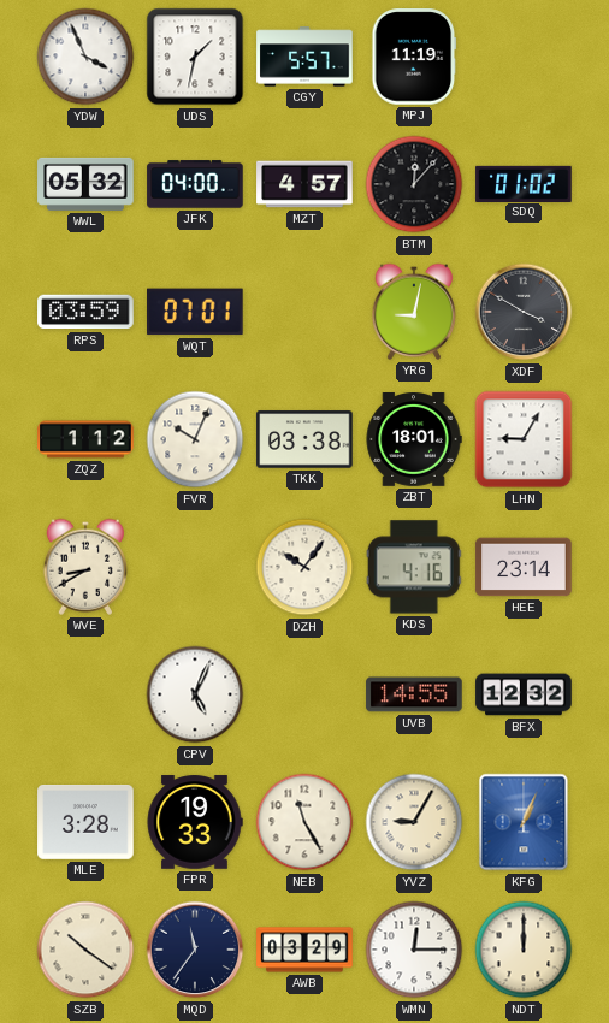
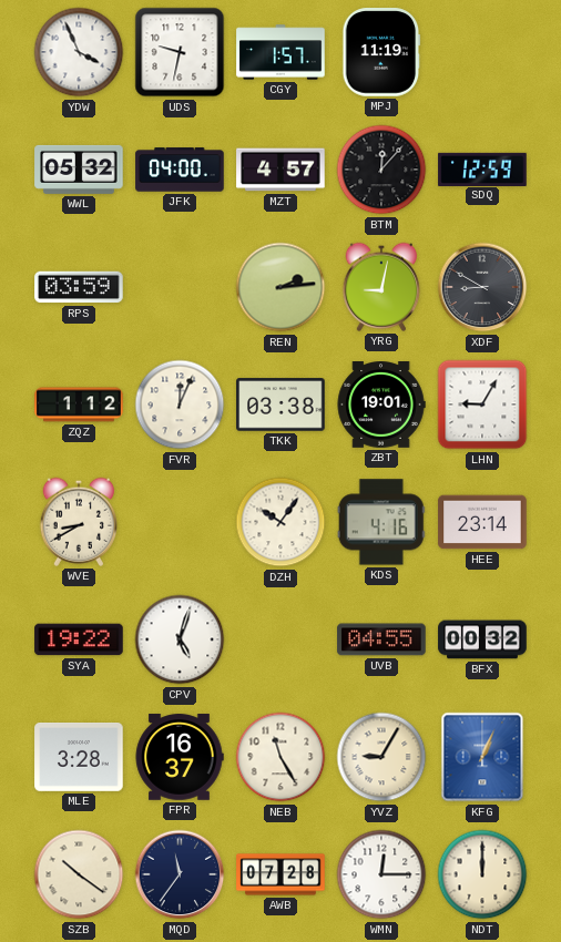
UDS: 1:32 -> 9:32
CGY: 5:57 -> 1:57
SDQ: 01:02 -> 12:59
WQT: 07:01 -> none
REN: none -> 2:14
XDF: 3:50 -> 8:50
FVR: 10:04 -> 12:04
ZBT: 18:01 -> 19:01
SYA: none -> 19:22
CPV: 5:04 -> 5:03
UVB: 14:55 -> 04:55
BFX: 12:32 -> 00:32
FPR: 19:33 -> 16:37
AWB: 03:29 -> 07:28
